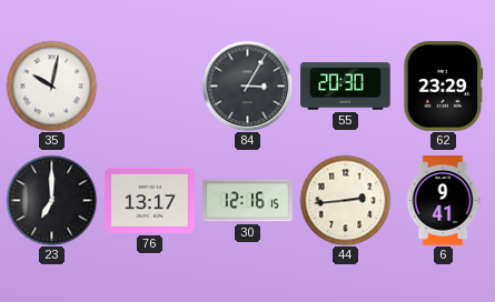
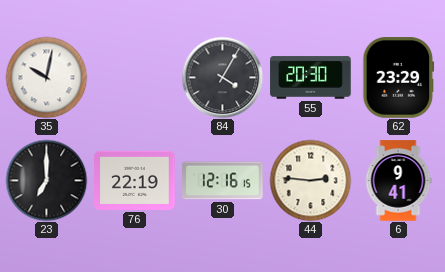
84: 3:05 -> 4:05
76: 13:17 -> 22:19
44: 2:44 -> 2:46
